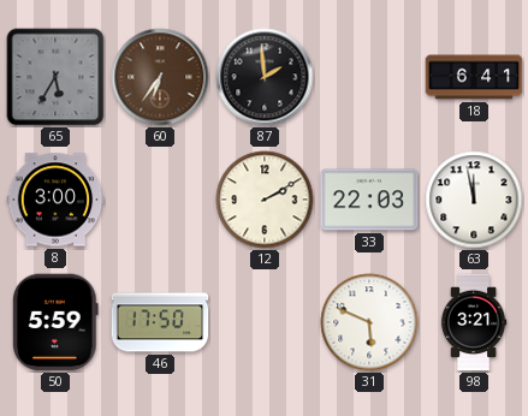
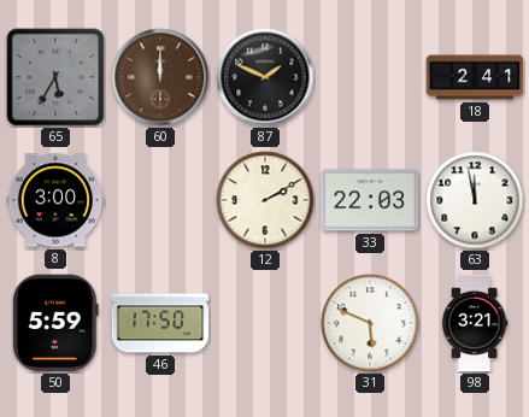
60: 6:36 -> 12:00
87: 1:59 -> 1:49
18: 6:41 -> 2:41
